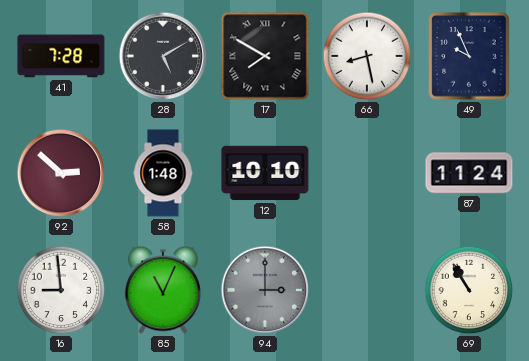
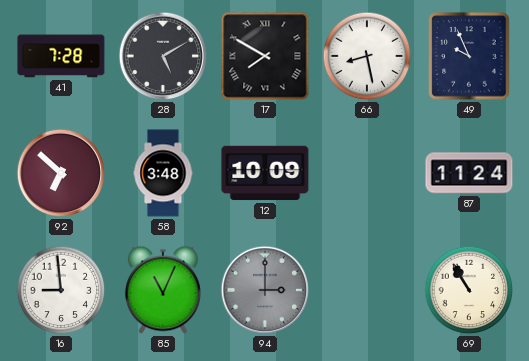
92: 2:52 -> 6:52
58: 1:48 -> 3:48
12: 10:10 -> 10:09
